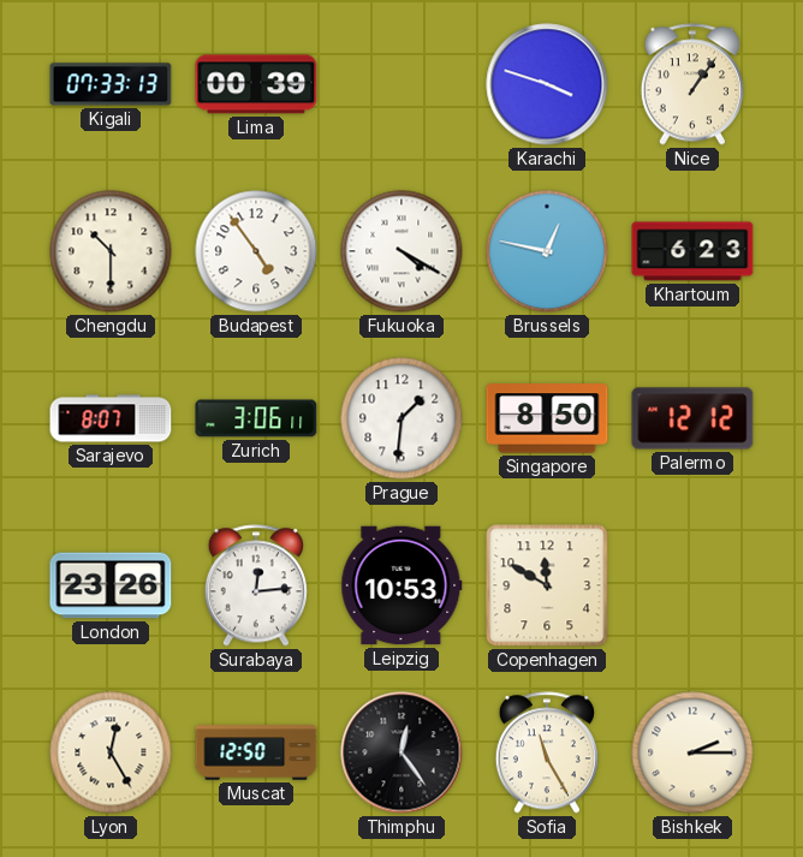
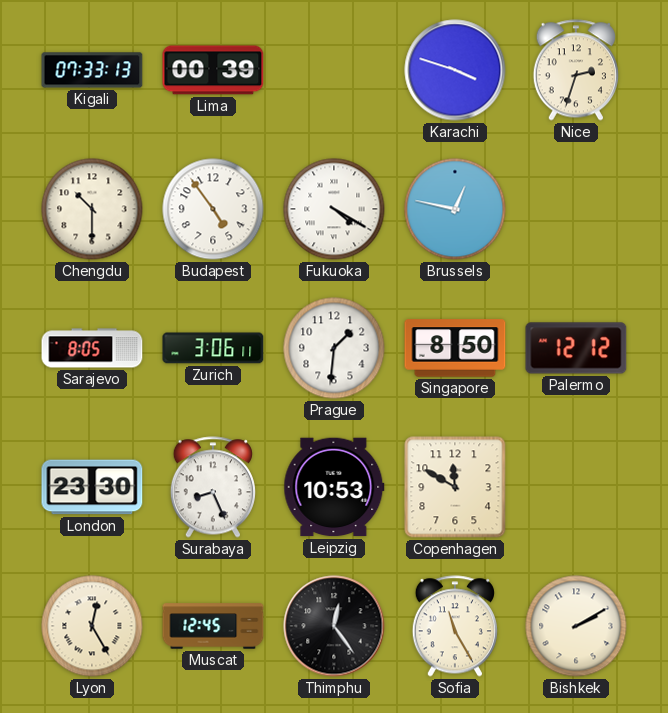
Nice: 1:06 -> 2:33
Khartoum: 6:23 -> none
Sarajevo: 8:07 -> 8:05
London: 23:26 -> 23:30
Surabaya: 12:14 -> 8:26
Muscat: 12:50 -> 12:45
Bishkek: 2:15 -> 2:10
